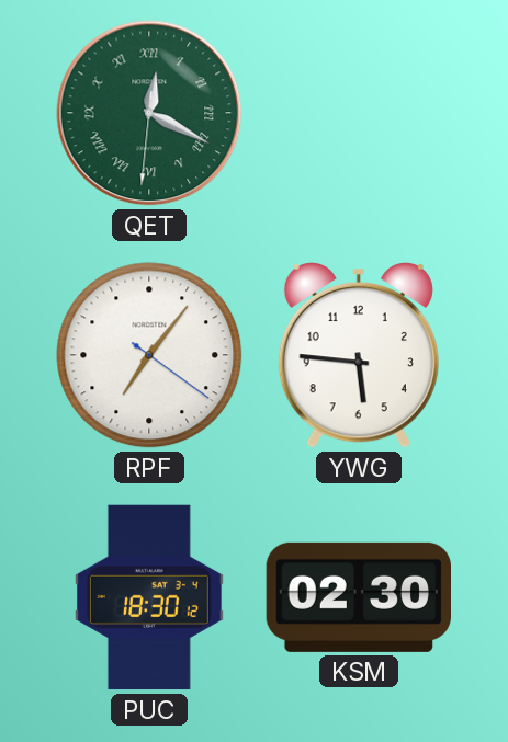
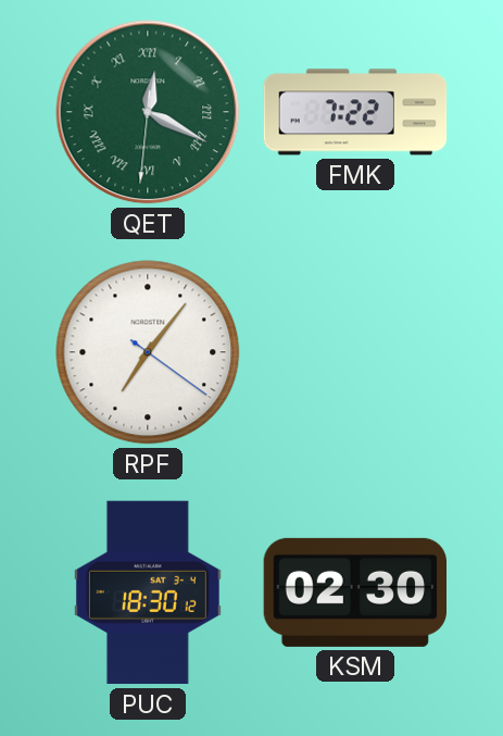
FMK: none -> 7:22
YWG: 5:46 -> none
